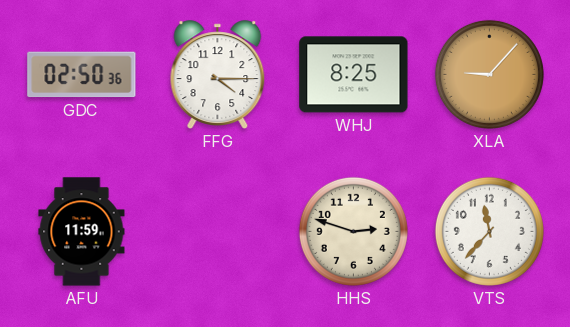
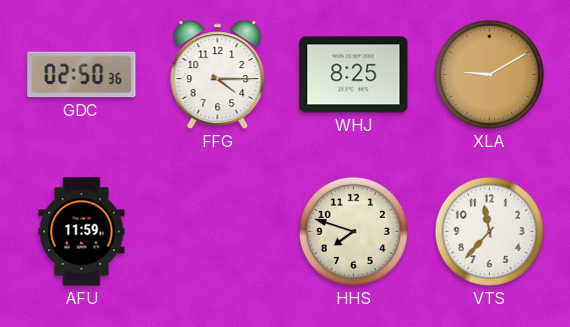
XLA: 9:07 -> 9:10
HHS: 2:48 -> 7:48
